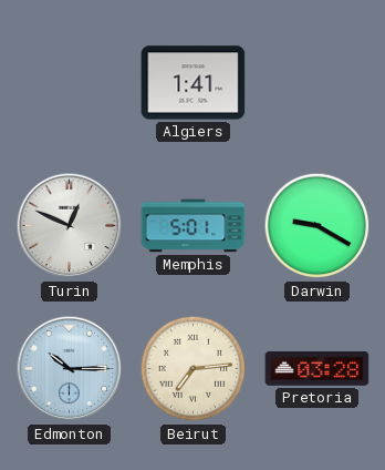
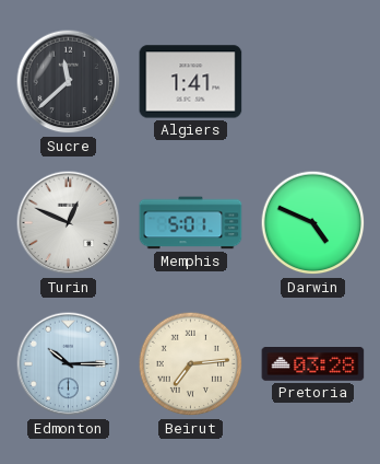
Sucre: none -> 11:38
Darwin: 9:20 -> 4:49
